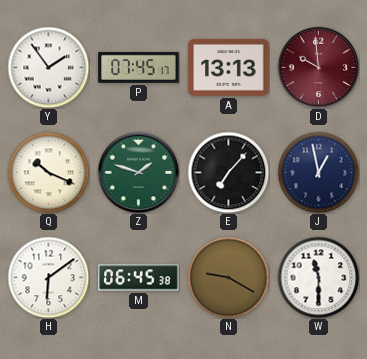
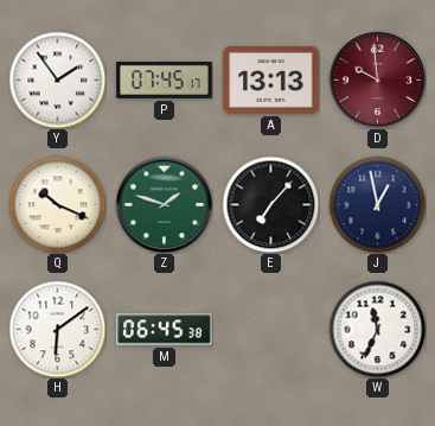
N: 9:20 -> none
W: 11:30 -> 11:34
